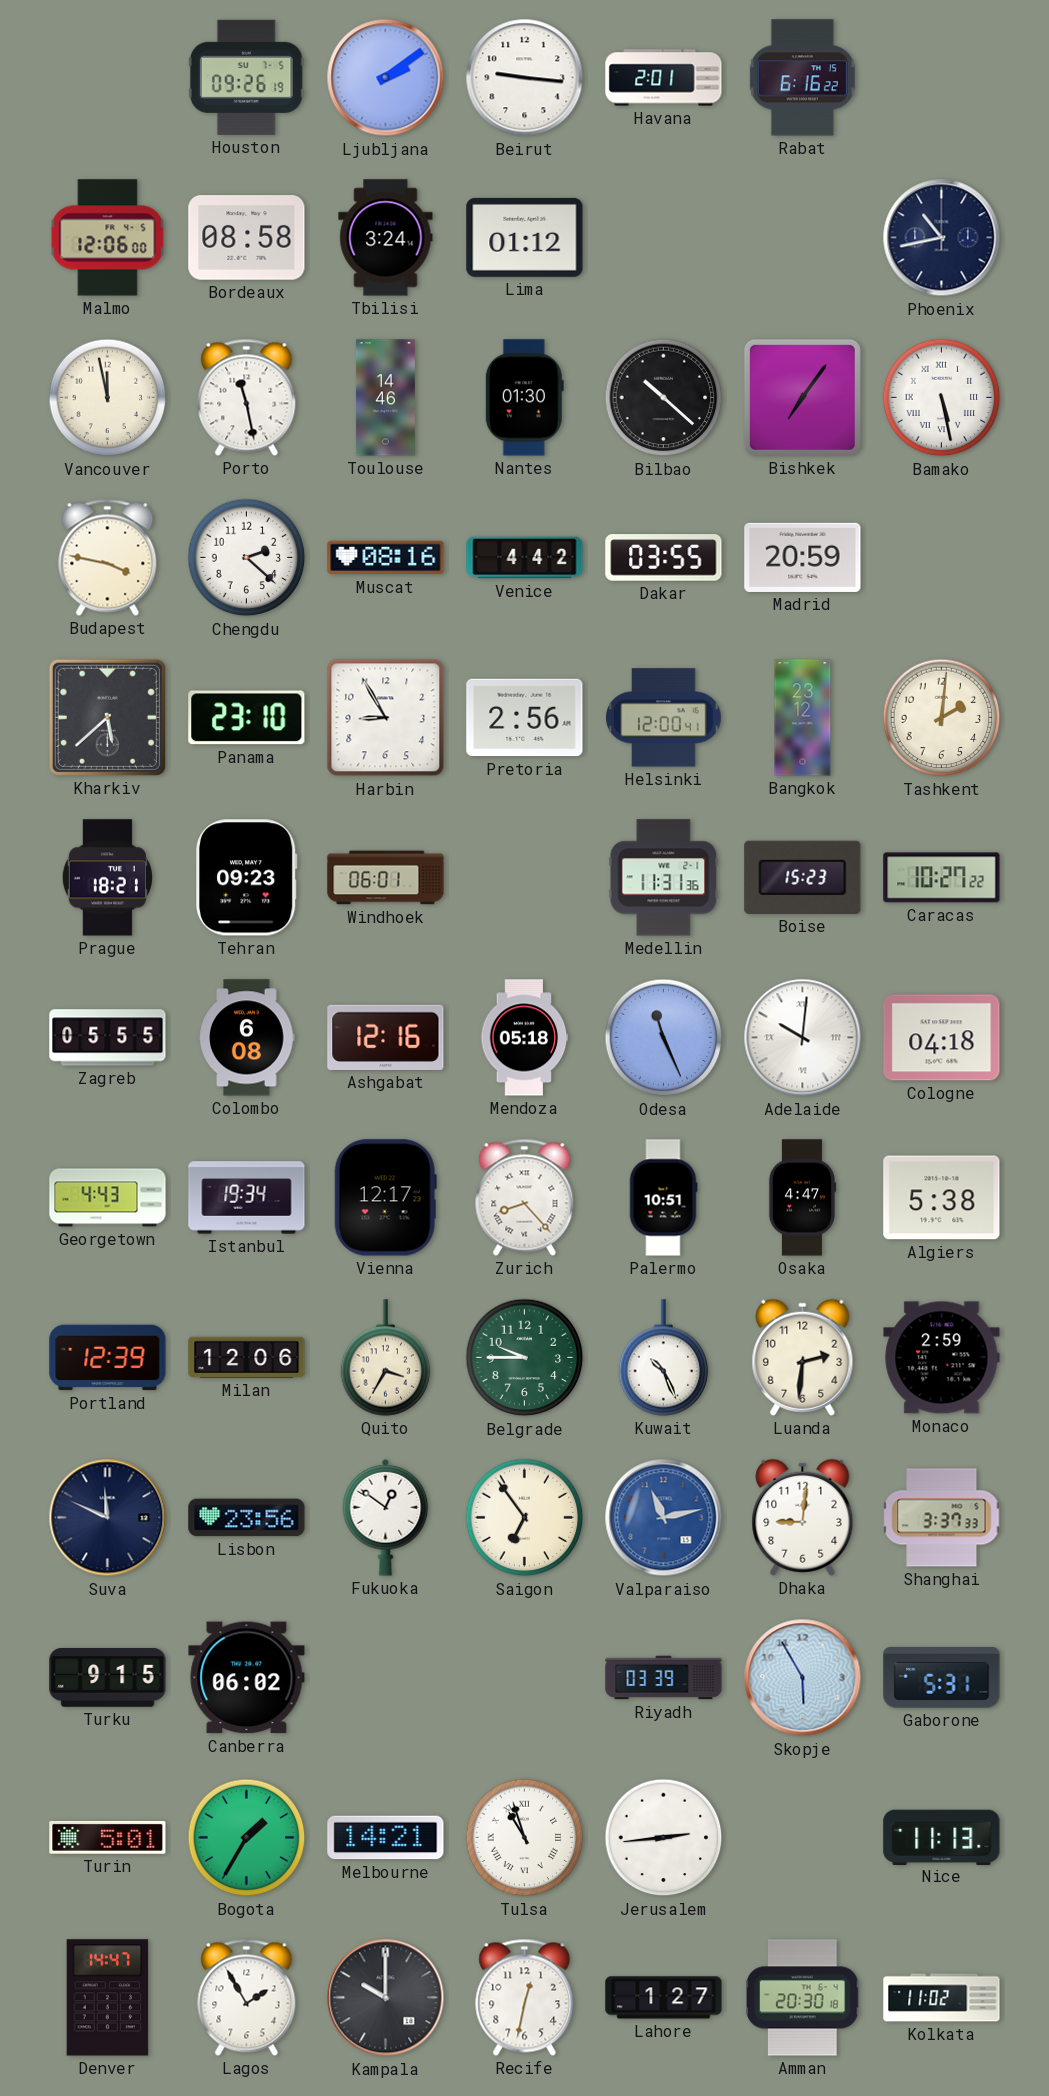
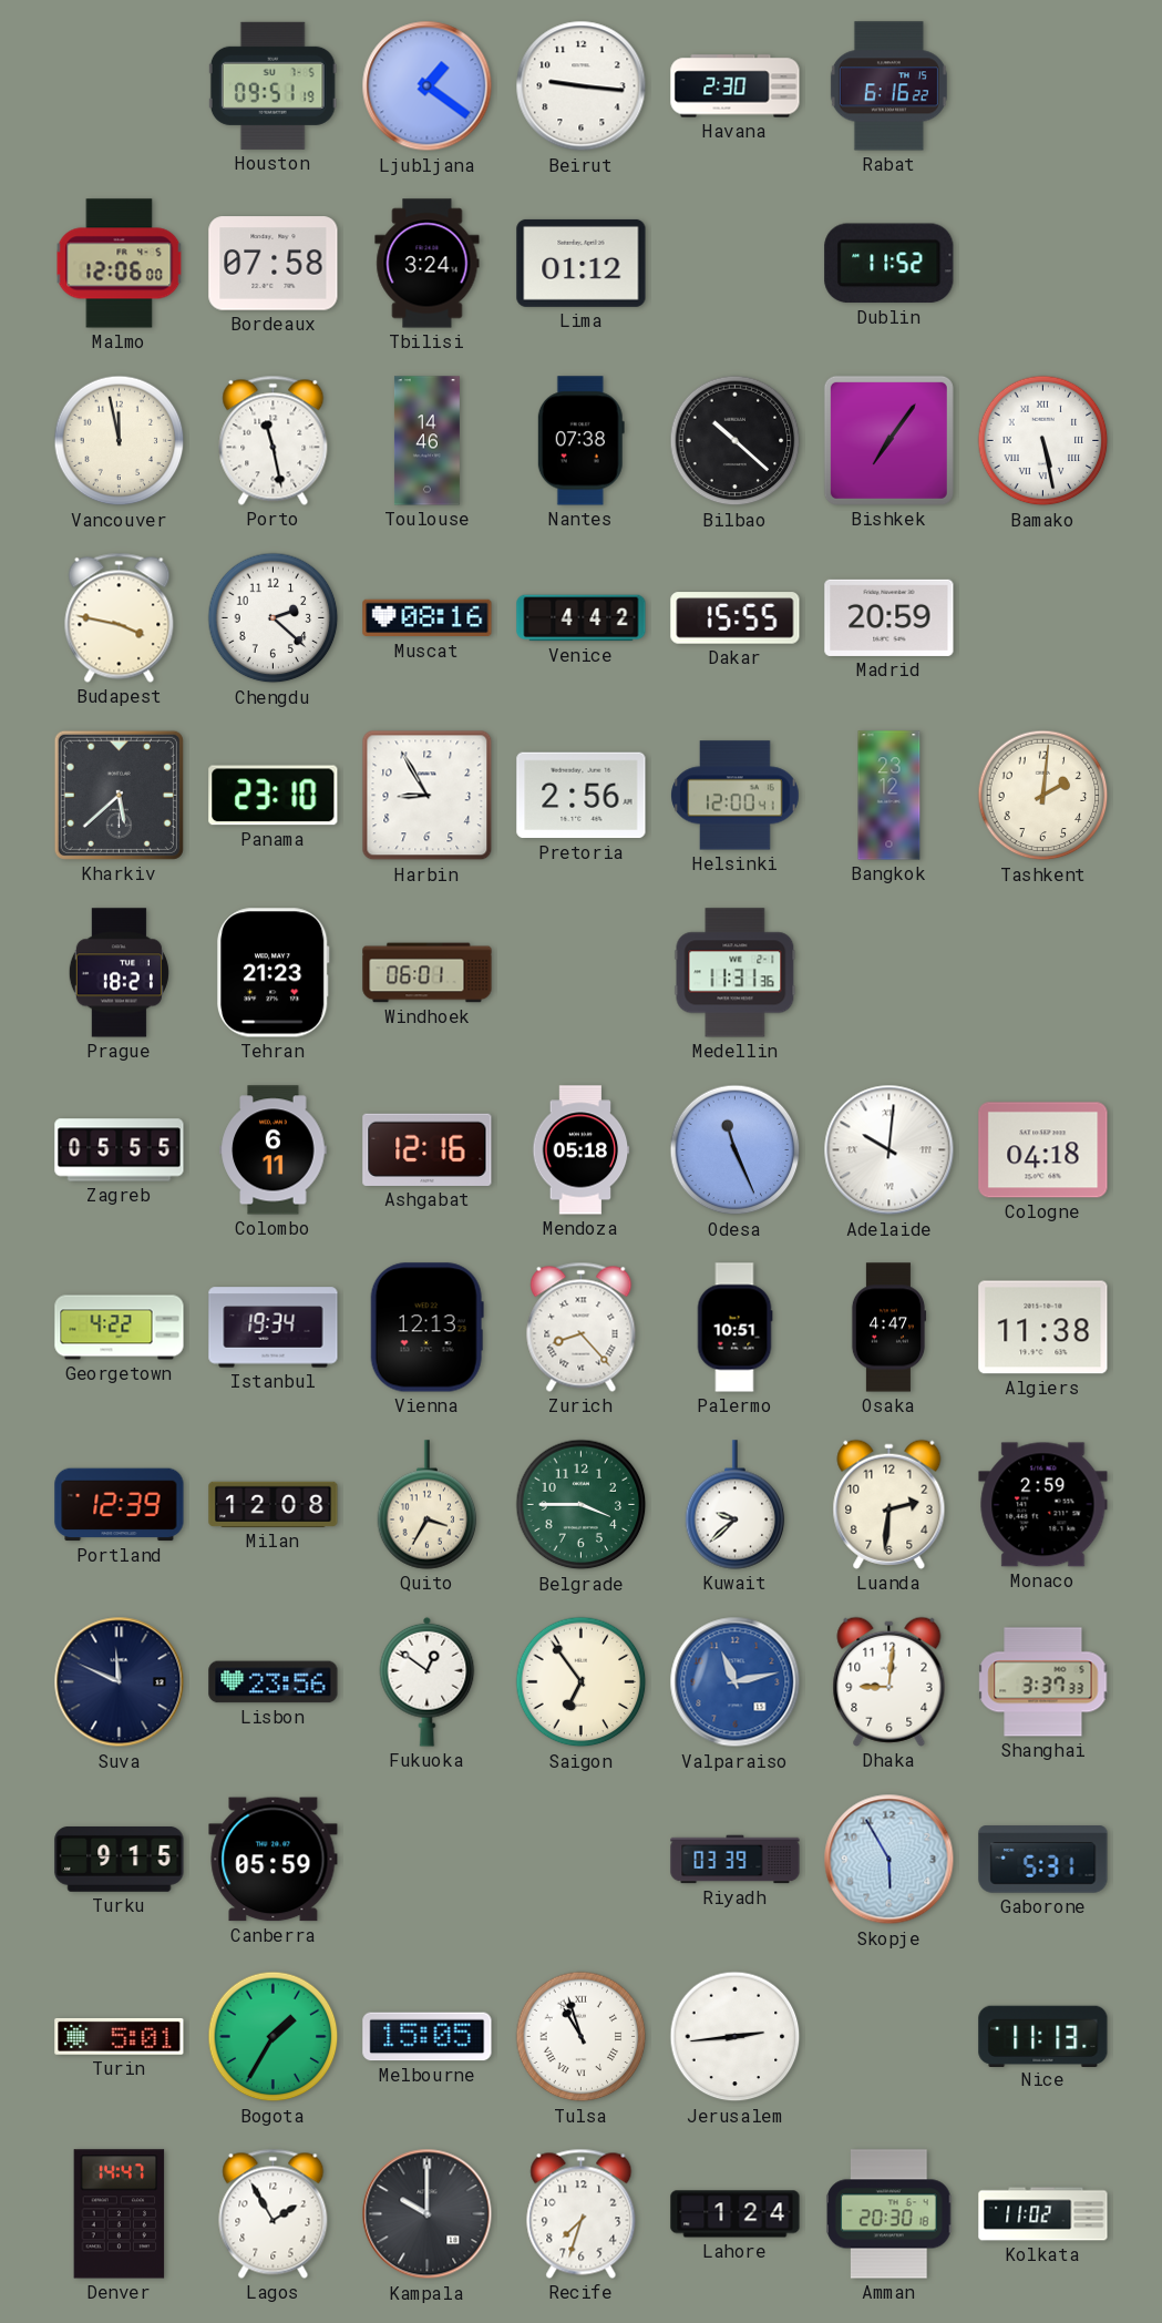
Houston: 09:26 -> 09:51
Ljubljana: 2:09 -> 1:21
Havana: 2:01 -> 2:30
Bordeaux: 08:58 -> 07:58
Dublin: none -> 11:52
Phoenix: 10:43 -> none
Nantes: 01:30 -> 07:38
Dakar: 03:55 -> 15:55
Tehran: 09:23 -> 21:23
Boise: 15:23 -> none
Caracas: 10:27 -> none
Colombo: 6:08 -> 6:11
Georgetown: 4:43 -> 4:22
Vienna: 12:17 -> 12:13
Algiers: 5:38 -> 11:38
Milan: 12:06 -> 12:08
Belgrade: 9:45 -> 3:45
Kuwait: 10:26 -> 9:38
Canberra: 06:02 -> 05:59
Melbourne: 14:21 -> 15:05
Recife: 12:32 -> 7:33
Lahore: 1:27 -> 1:24
